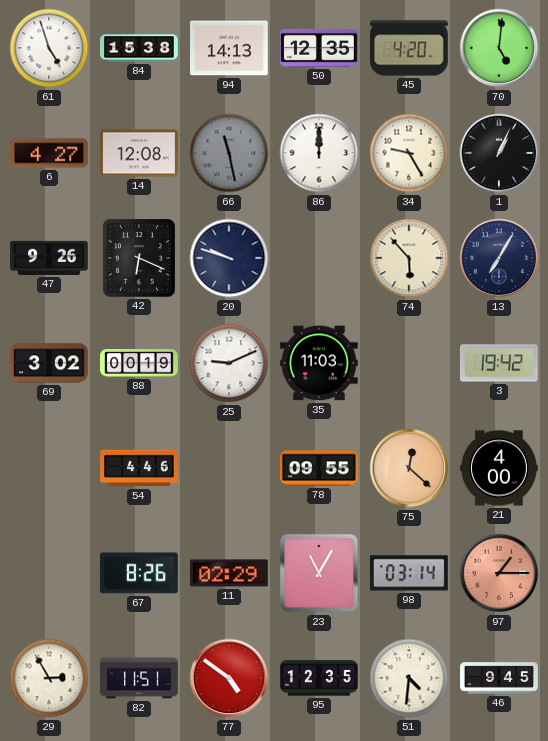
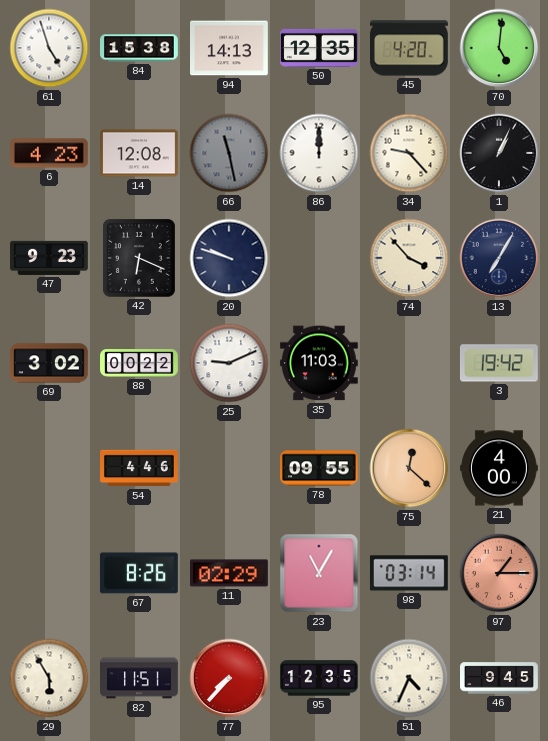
6: 4:27 -> 4:23
34: 9:25 -> 9:23
47: 9:26 -> 9:23
74: 5:53 -> 3:53
88: 00:19 -> 00:22
29: 2:55 -> 5:55
77: 4:51 -> 7:37
51: 4:31 -> 4:34
